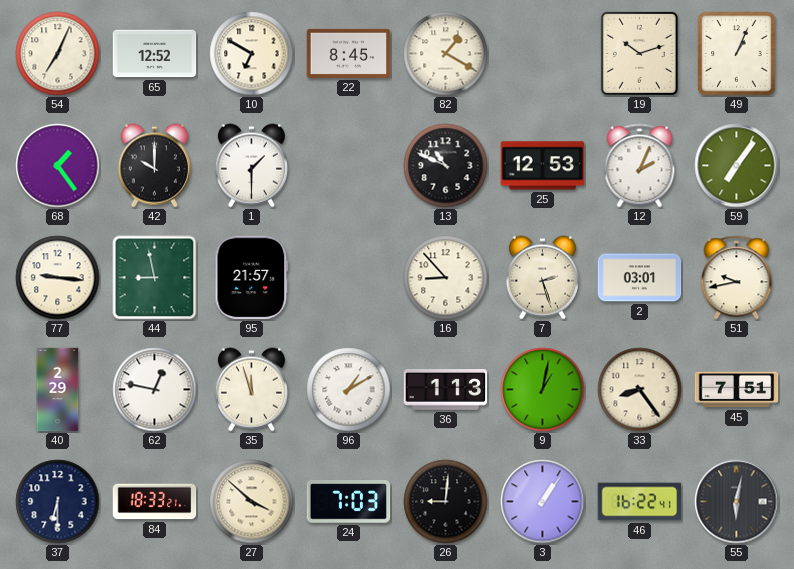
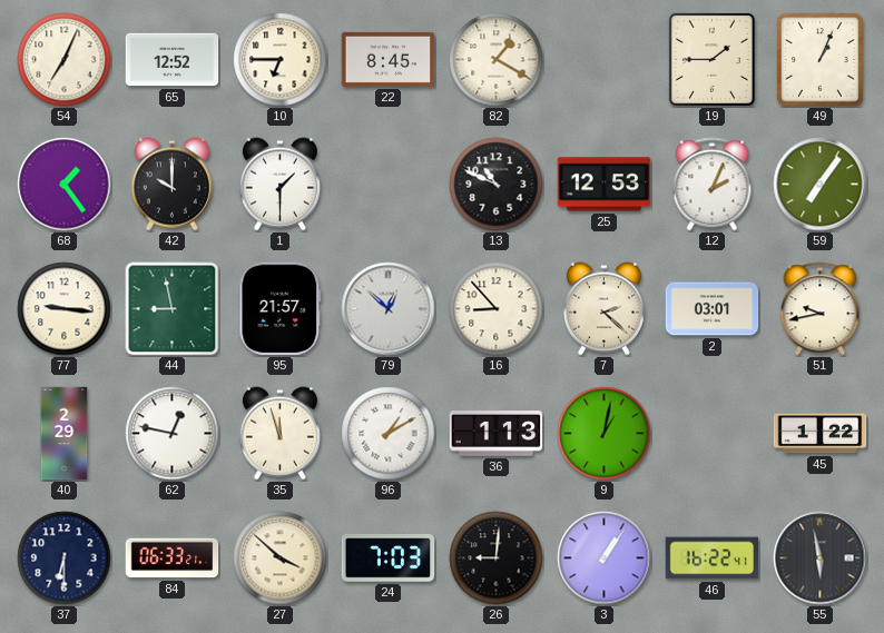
10: 6:50 -> 6:45
19: 10:12 -> 1:45
79: none -> 12:52
7: 2:27 -> 2:22
33: 8:24 -> none
45: 7:51 -> 1:22
84: 18:33 -> 06:33
55: 6:02 -> 5:58
